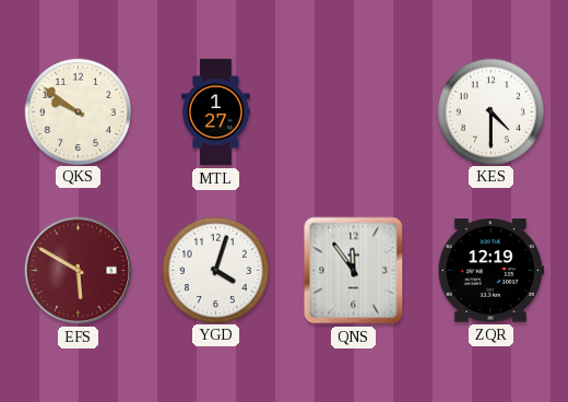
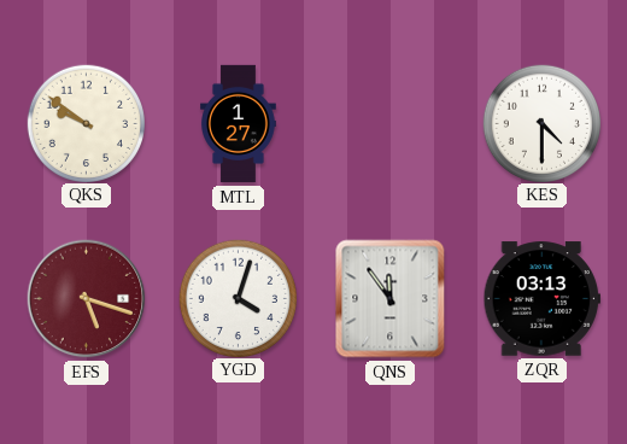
EFS: 5:50 -> 5:18
ZQR: 12:19 -> 03:13
